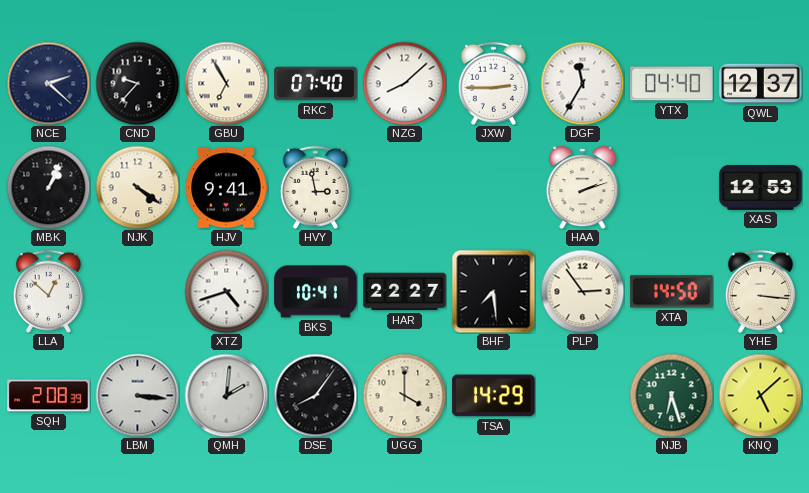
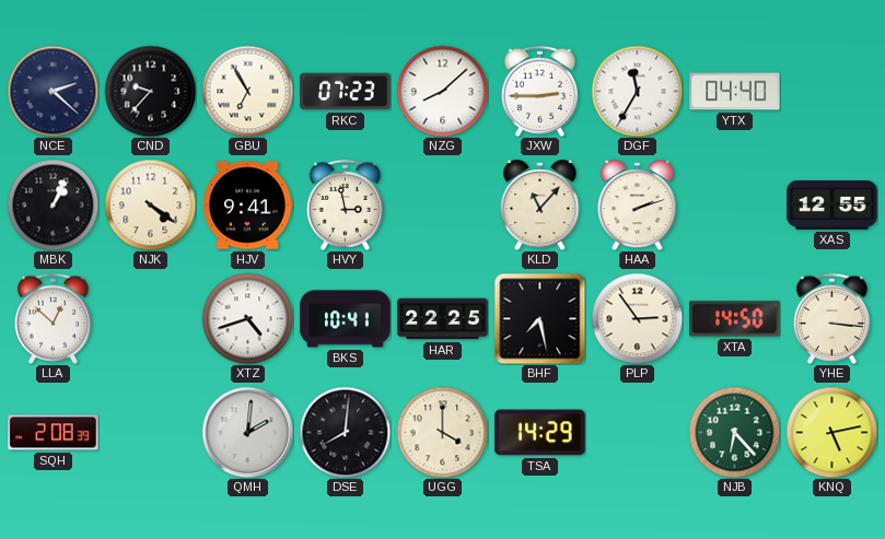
RKC: 07:40 -> 07:23
QWL: 12:37 -> none
KLD: none -> 11:07
XAS: 12:53 -> 12:55
HAR: 22:27 -> 22:25
BHF: 7:29 -> 7:28
LBM: 3:16 -> none
DSE: 8:06 -> 8:01
NJB: 6:27 -> 6:23
KNQ: 5:08 -> 5:13
